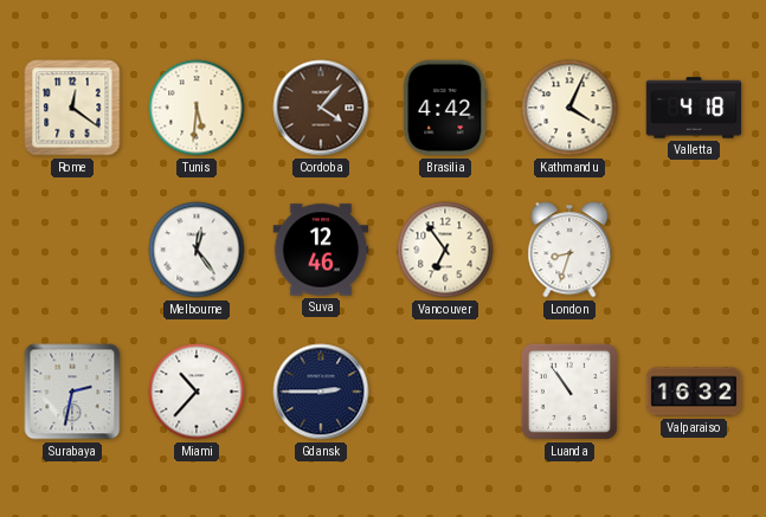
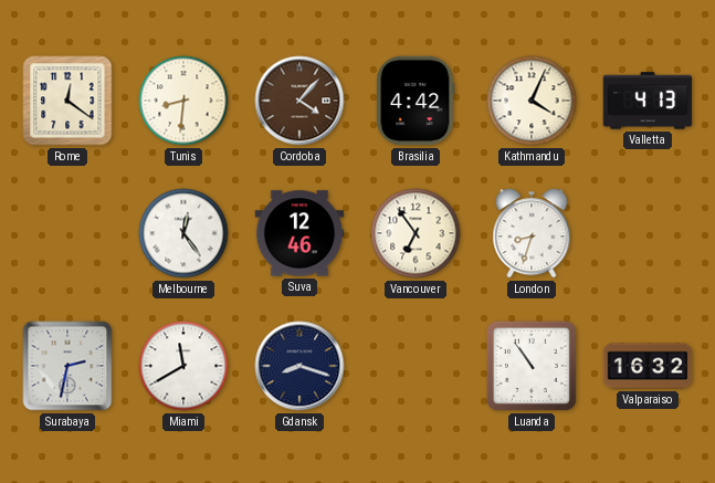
Tunis: 5:31 -> 8:31
Valletta: 4:18 -> 4:13
Miami: 10:37 -> 11:40
Gdansk: 2:45 -> 8:18
